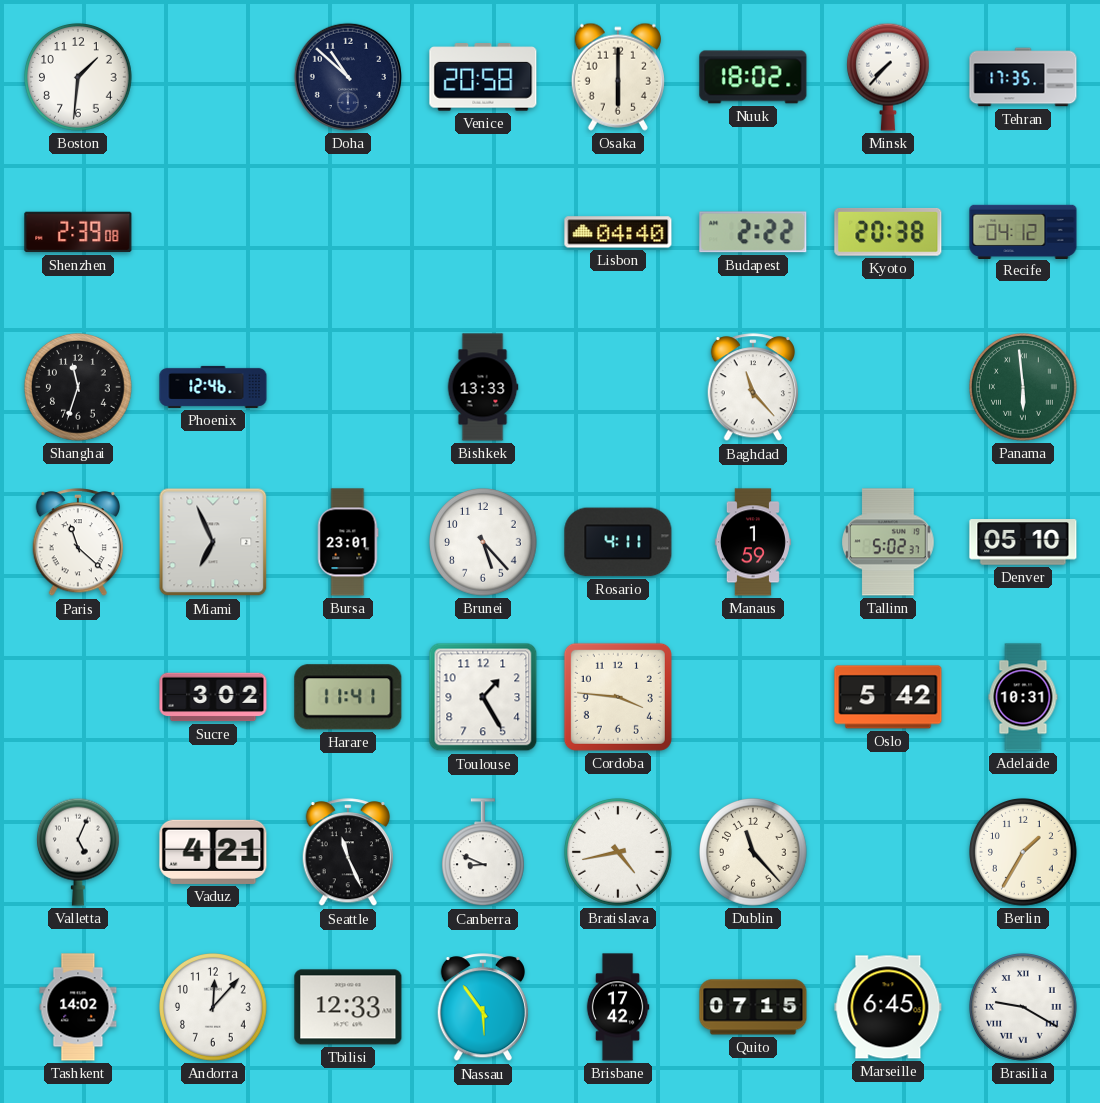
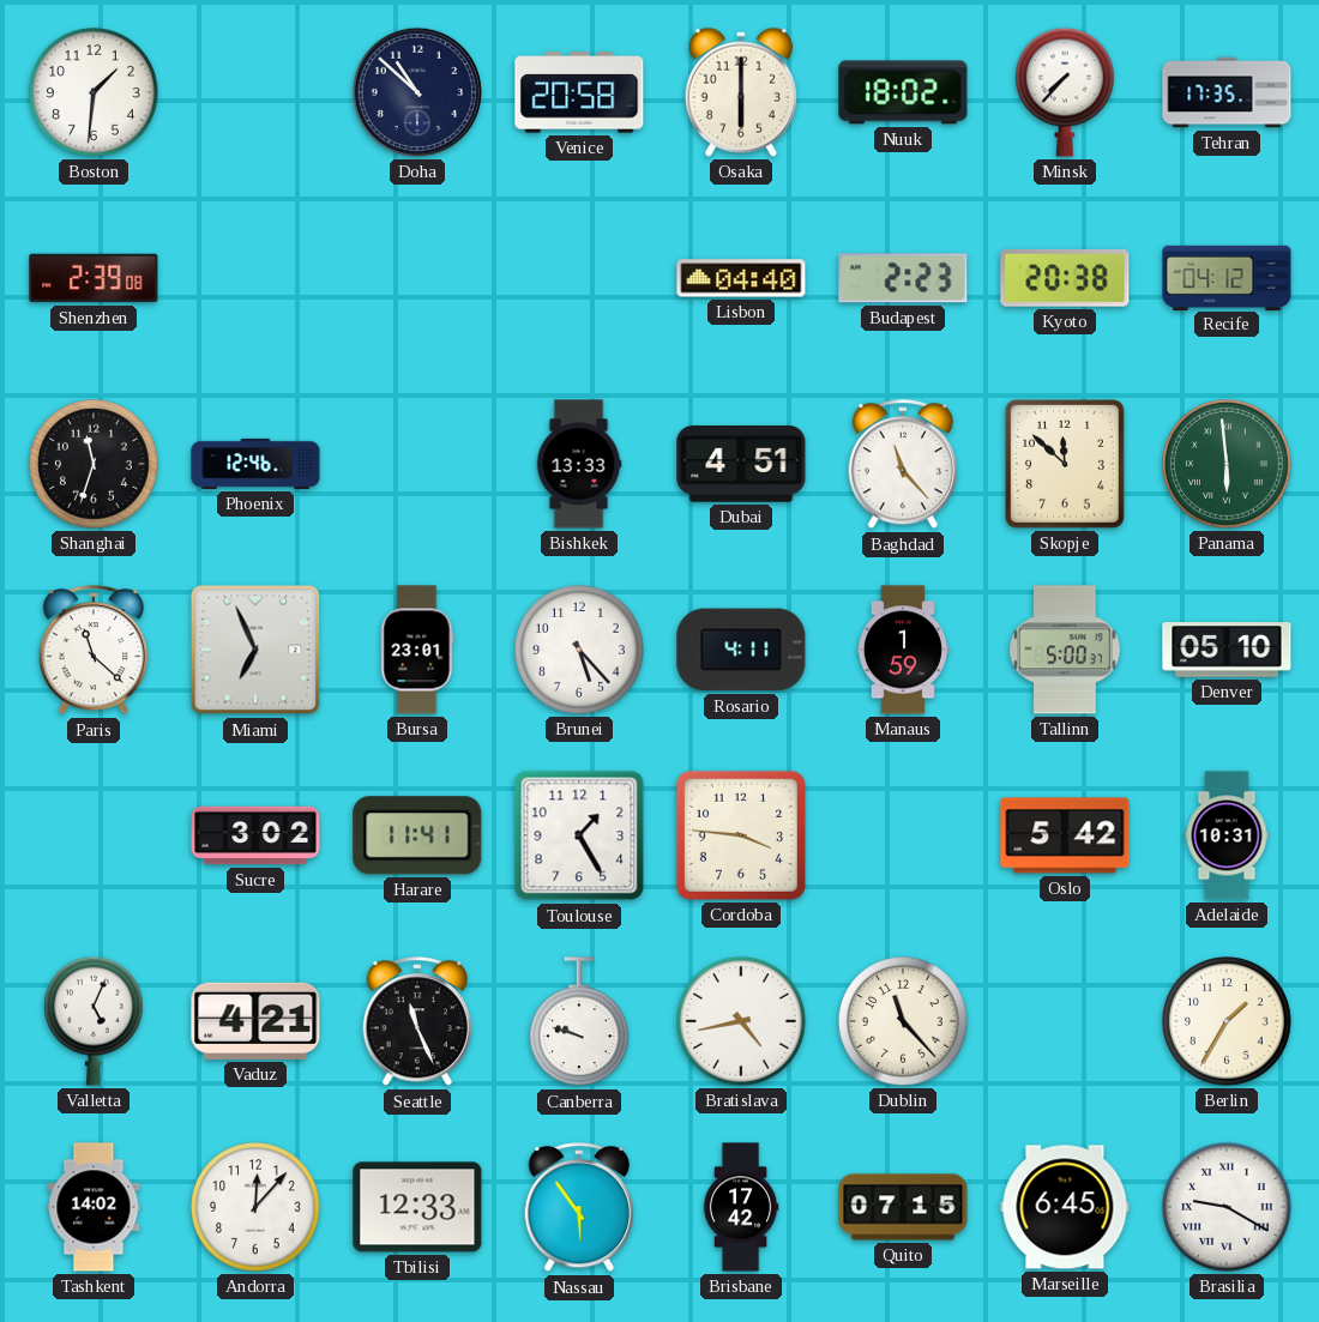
Budapest: 2:22 -> 2:23
Dubai: none -> 4:51
Skopje: none -> 11:52
Tallinn: 5:02 -> 5:00
Canberra: 8:49 -> 9:48
